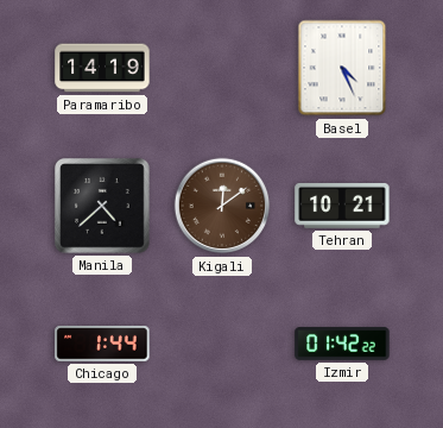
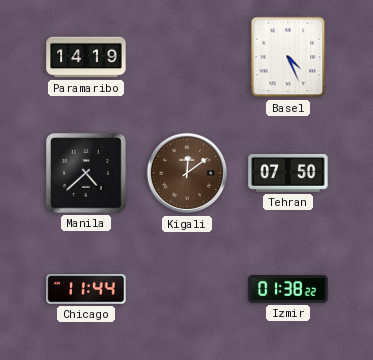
Tehran: 10:21 -> 07:50
Chicago: 1:44 -> 11:44
Izmir: 01:42 -> 01:38
